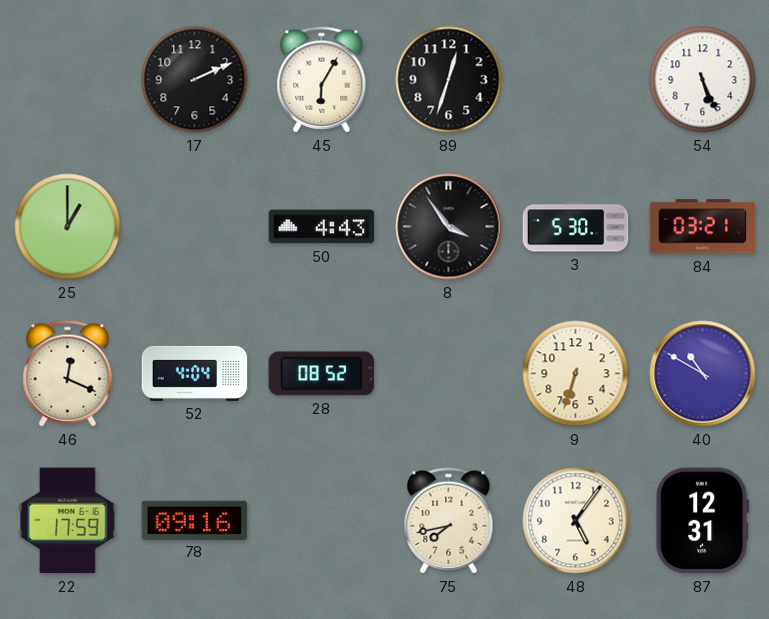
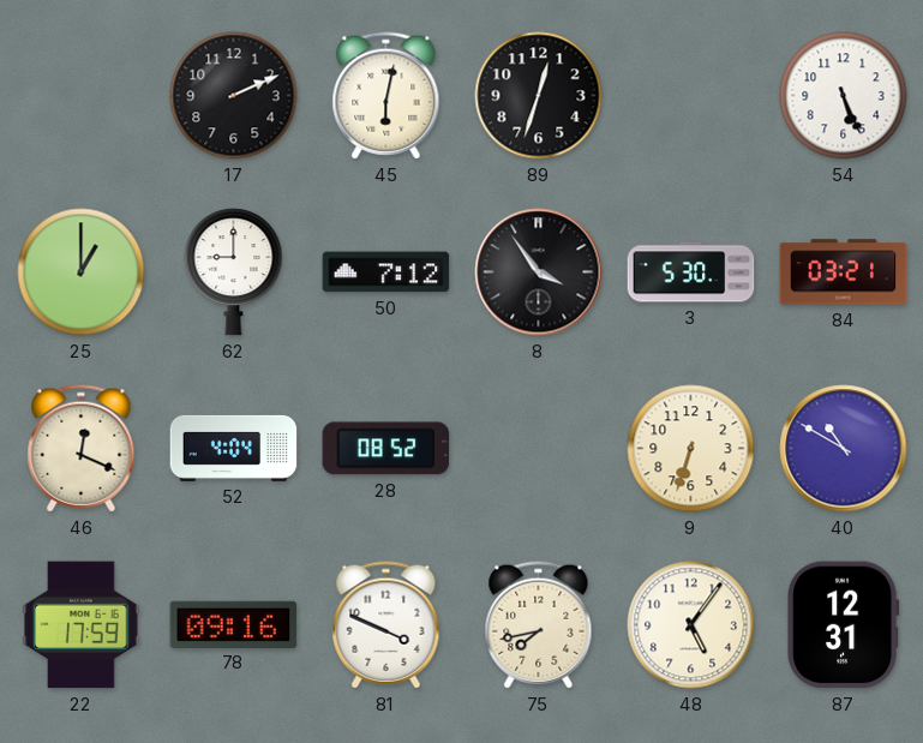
45: 6:05 -> 6:02
62: none -> 9:00
50: 4:43 -> 7:12
81: none -> 3:49
